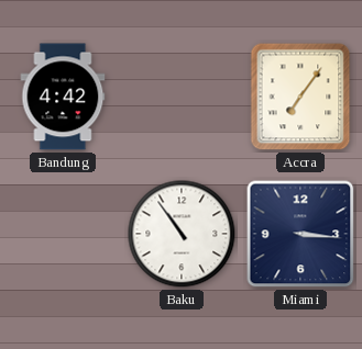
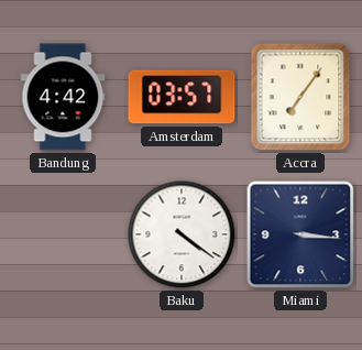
Amsterdam: none -> 03:57
Baku: 10:54 -> 4:21
